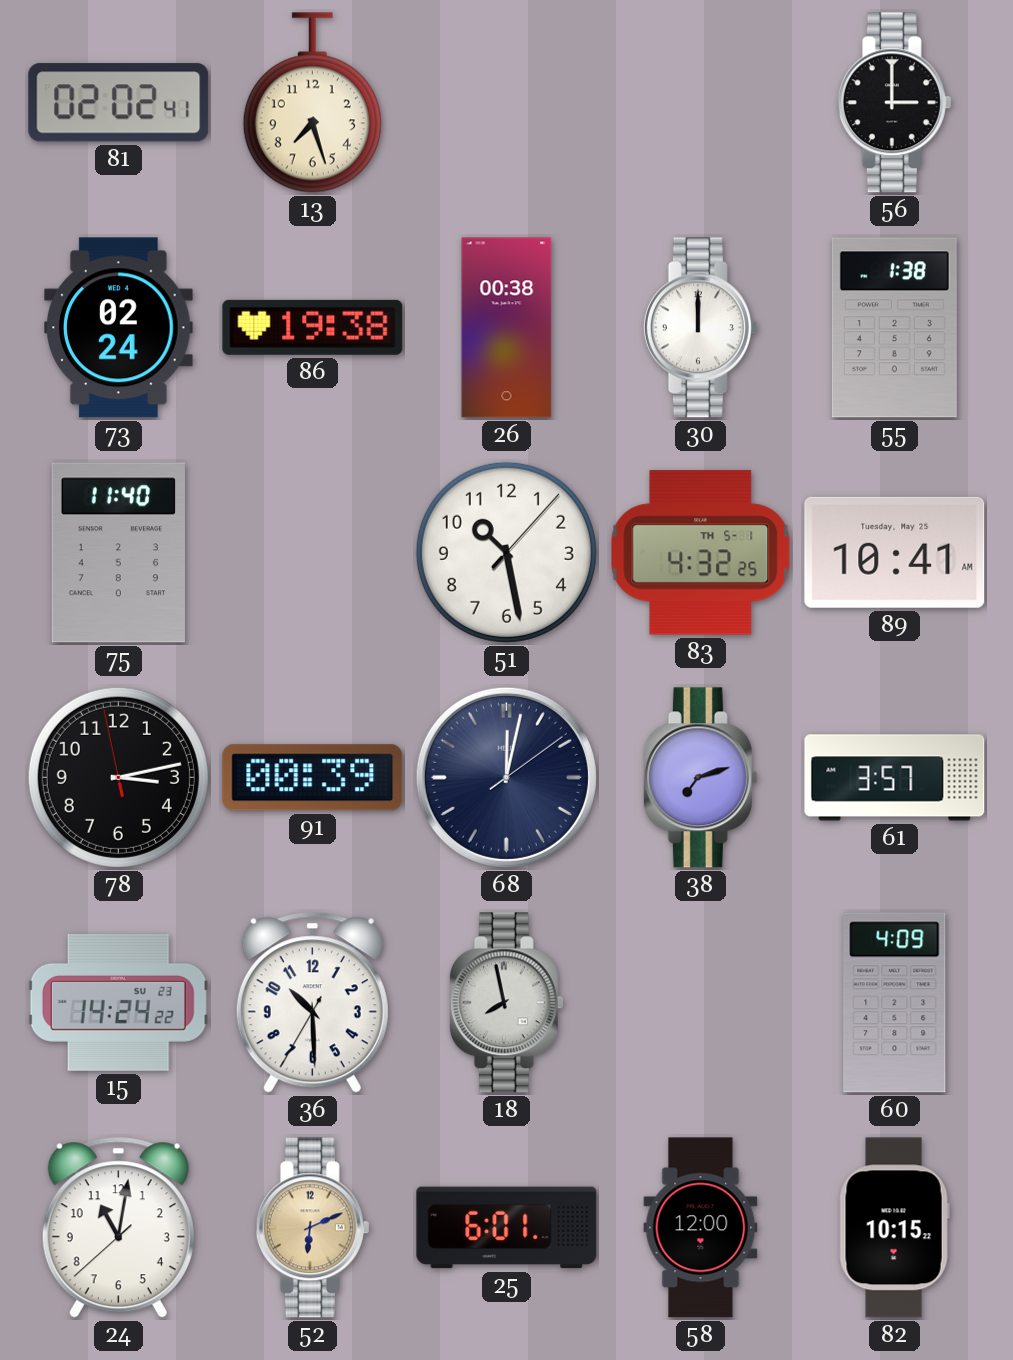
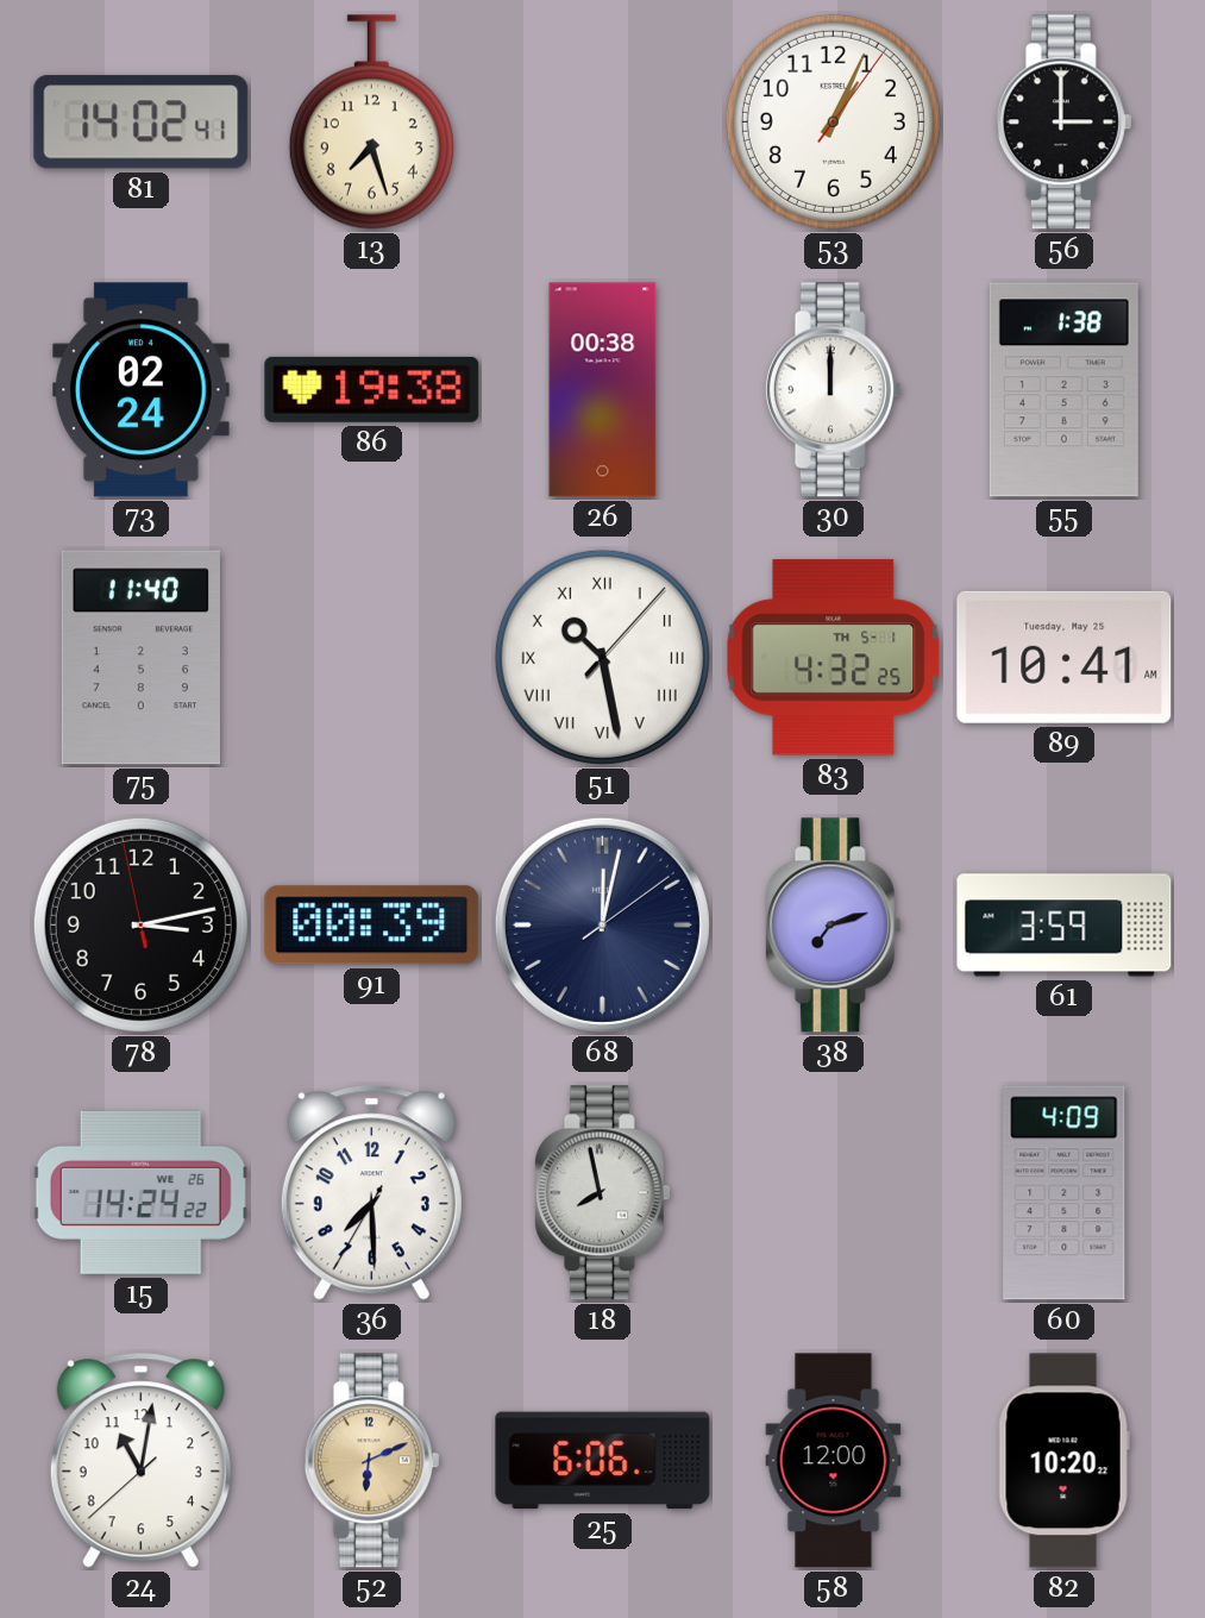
81: 02:02 -> 14:02
53: none -> 1:04
51 numerals: Arabic -> Roman
61: 3:57 -> 3:59
15 date: SU 23 -> WE 26
36: 10:29 -> 7:29
25: 6:01 -> 6:06
82: 10:15 -> 10:20
